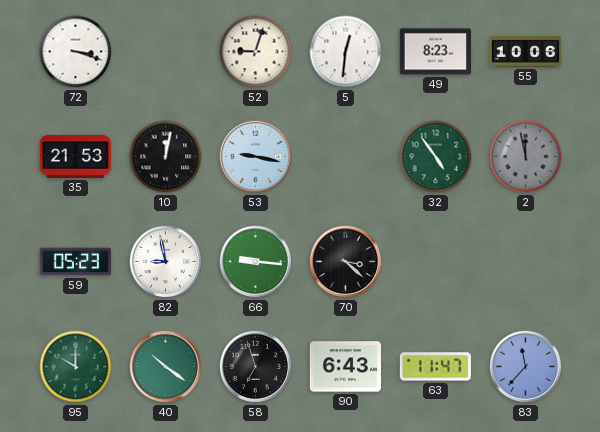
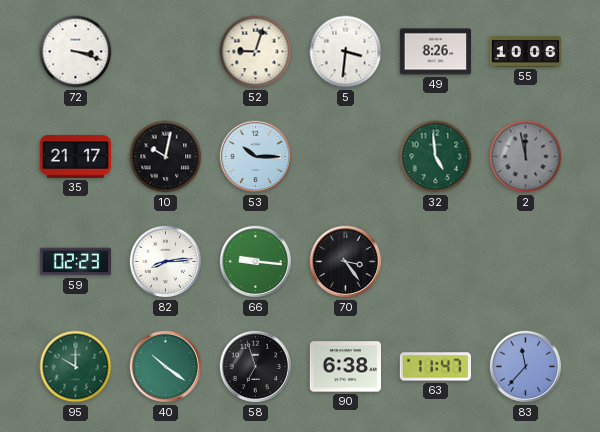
5: 12:31 -> 3:31
49: 8:23 -> 8:26
35: 21:53 -> 21:17
10: 12:02 -> 10:02
53: 9:17 -> 10:15
32: 4:54 -> 4:59
59: 05:23 -> 02:23
82: 8:58 -> 8:14
70: 3:22 -> 3:24
90: 6:43 -> 6:38
